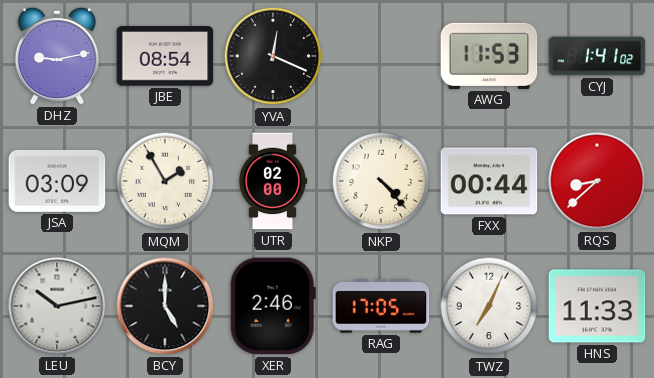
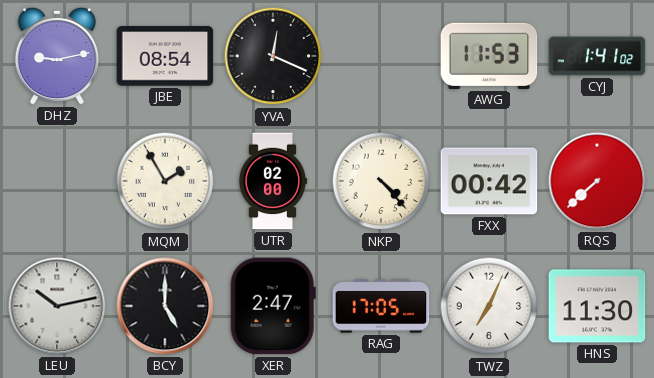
JSA: 03:09 -> none
FXX: 00:44 -> 00:42
RQS: 8:38 -> 7:38
XER: 2:46 -> 2:47
HNS: 11:33 -> 11:30
